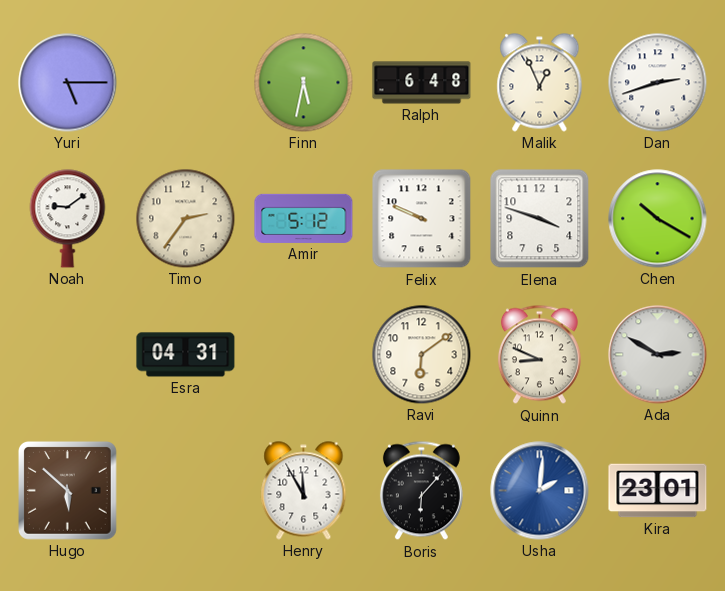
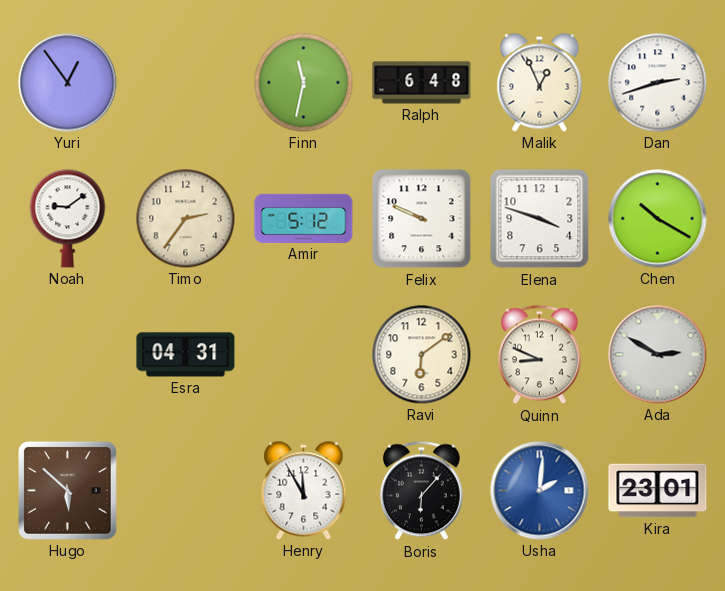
Yuri: 5:15 -> 12:54
Finn: 5:32 -> 11:32
